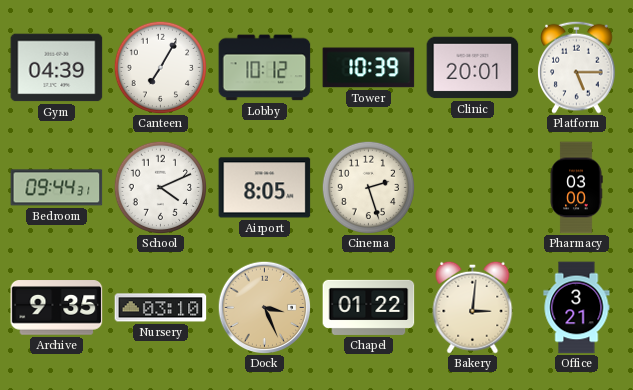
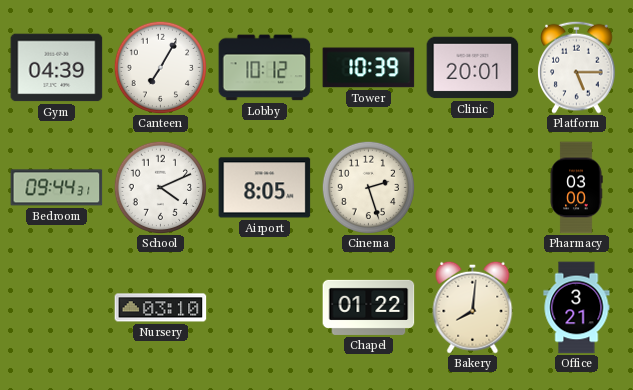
Archive: 9:35 -> none
Dock: 3:26 -> none
Bakery: 3:01 -> 8:01
